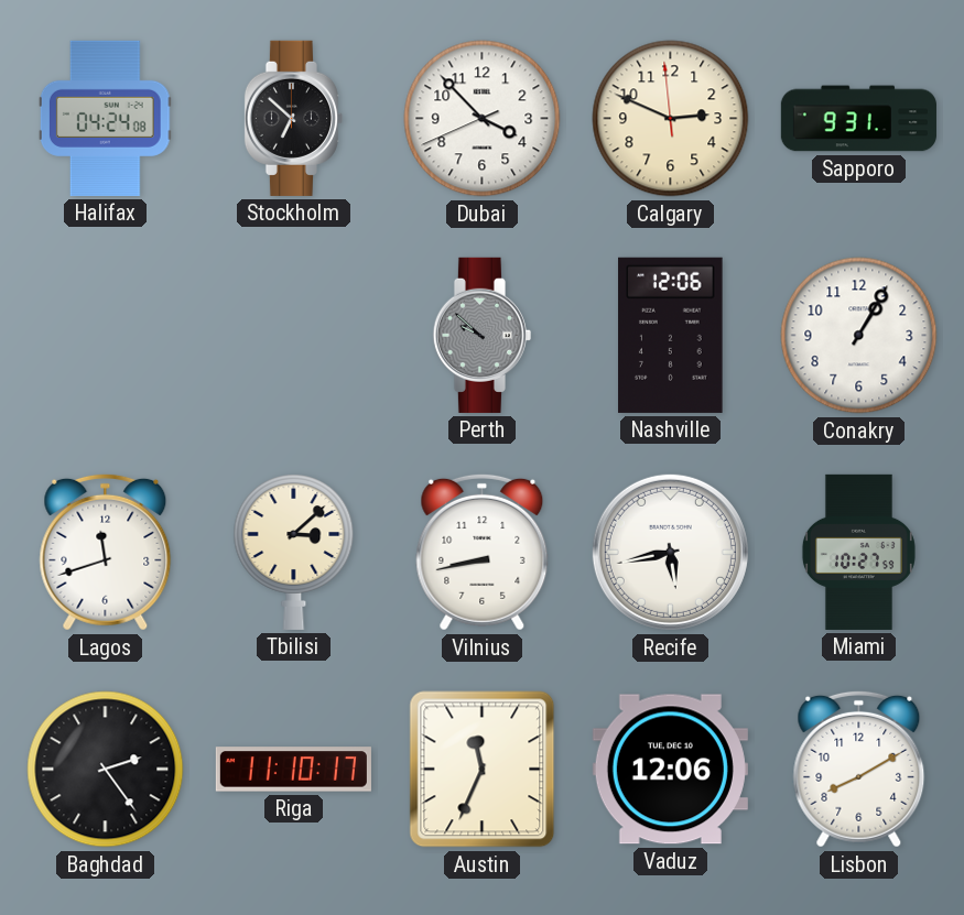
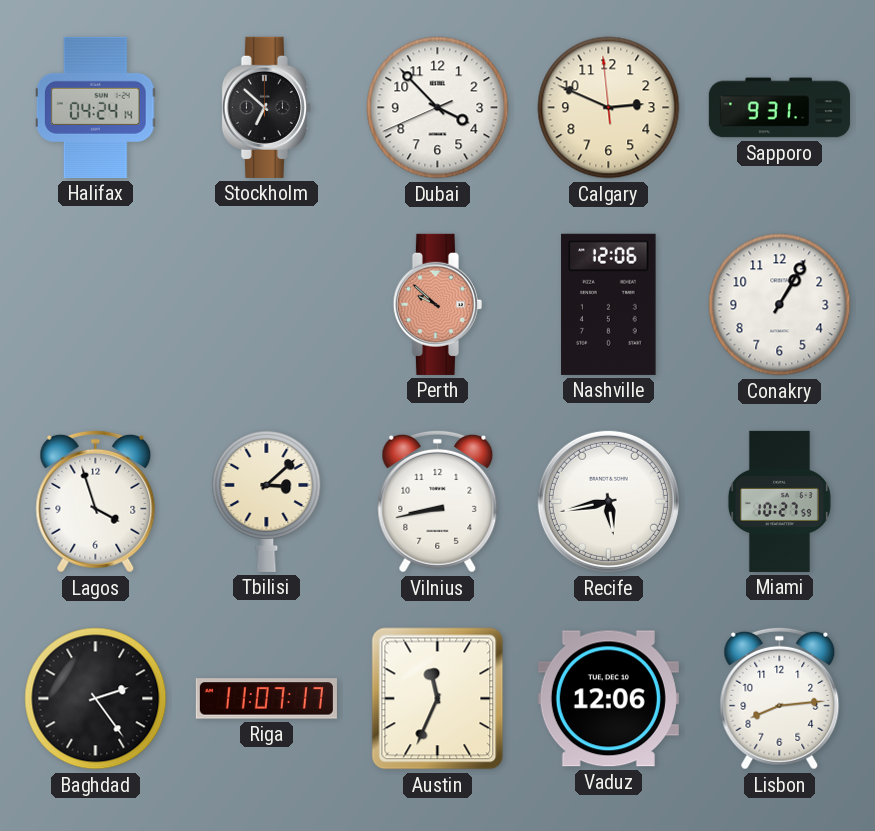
Halifax: 04:24:08 -> 04:24:14
Perth dial: grey -> salmon
Lagos: 11:42 -> 3:57
Riga: 11:10 -> 11:07
Lisbon: 8:10 -> 8:14
